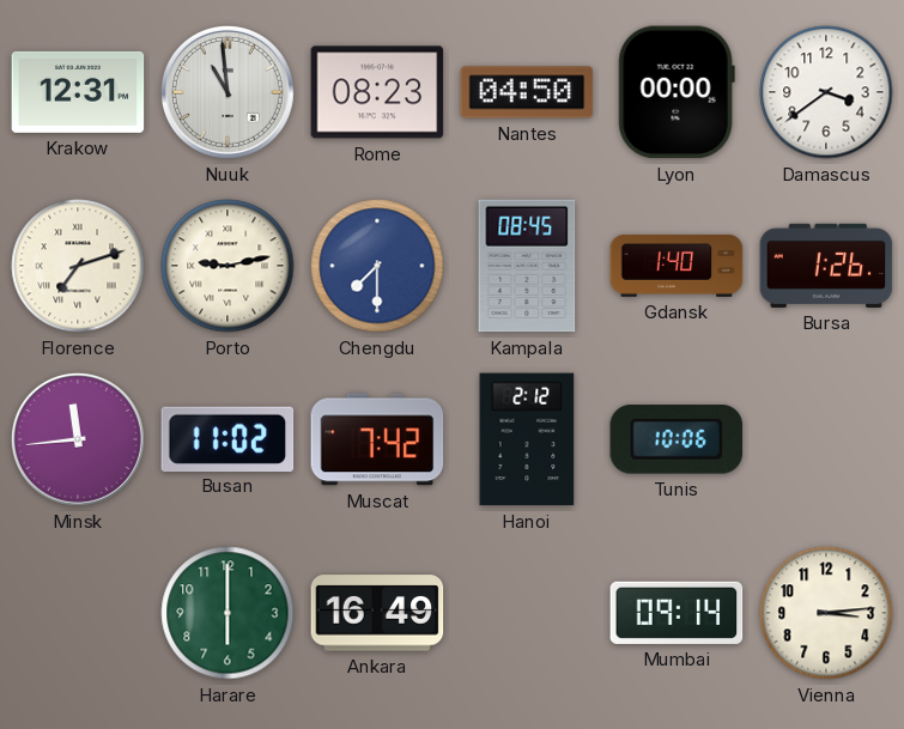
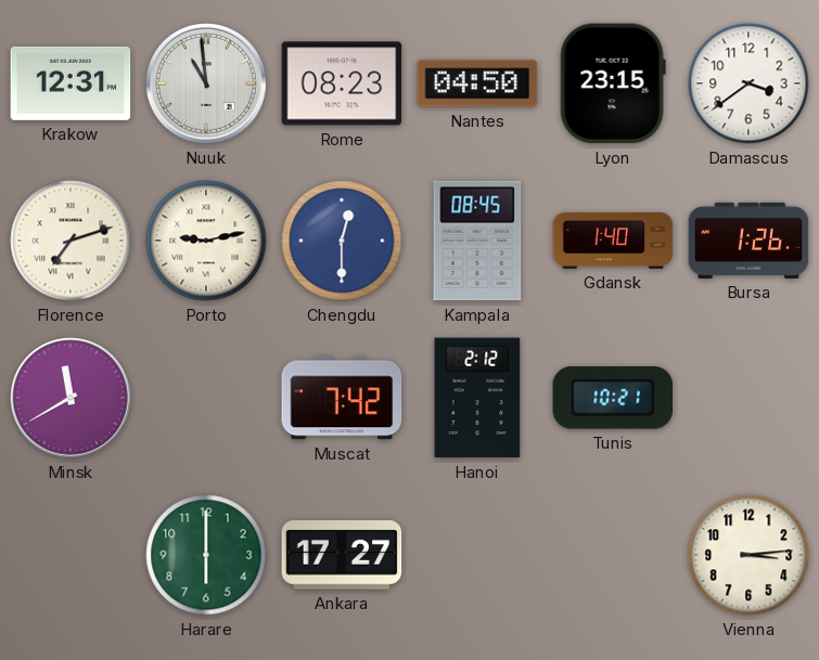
Lyon: 00:00 -> 23:15
Chengdu: 7:30 -> 12:30
Minsk: 11:44 -> 11:40
Busan: 11:02 -> none
Tunis: 10:06 -> 10:21
Ankara: 16:49 -> 17:27
Mumbai: 09:14 -> none
